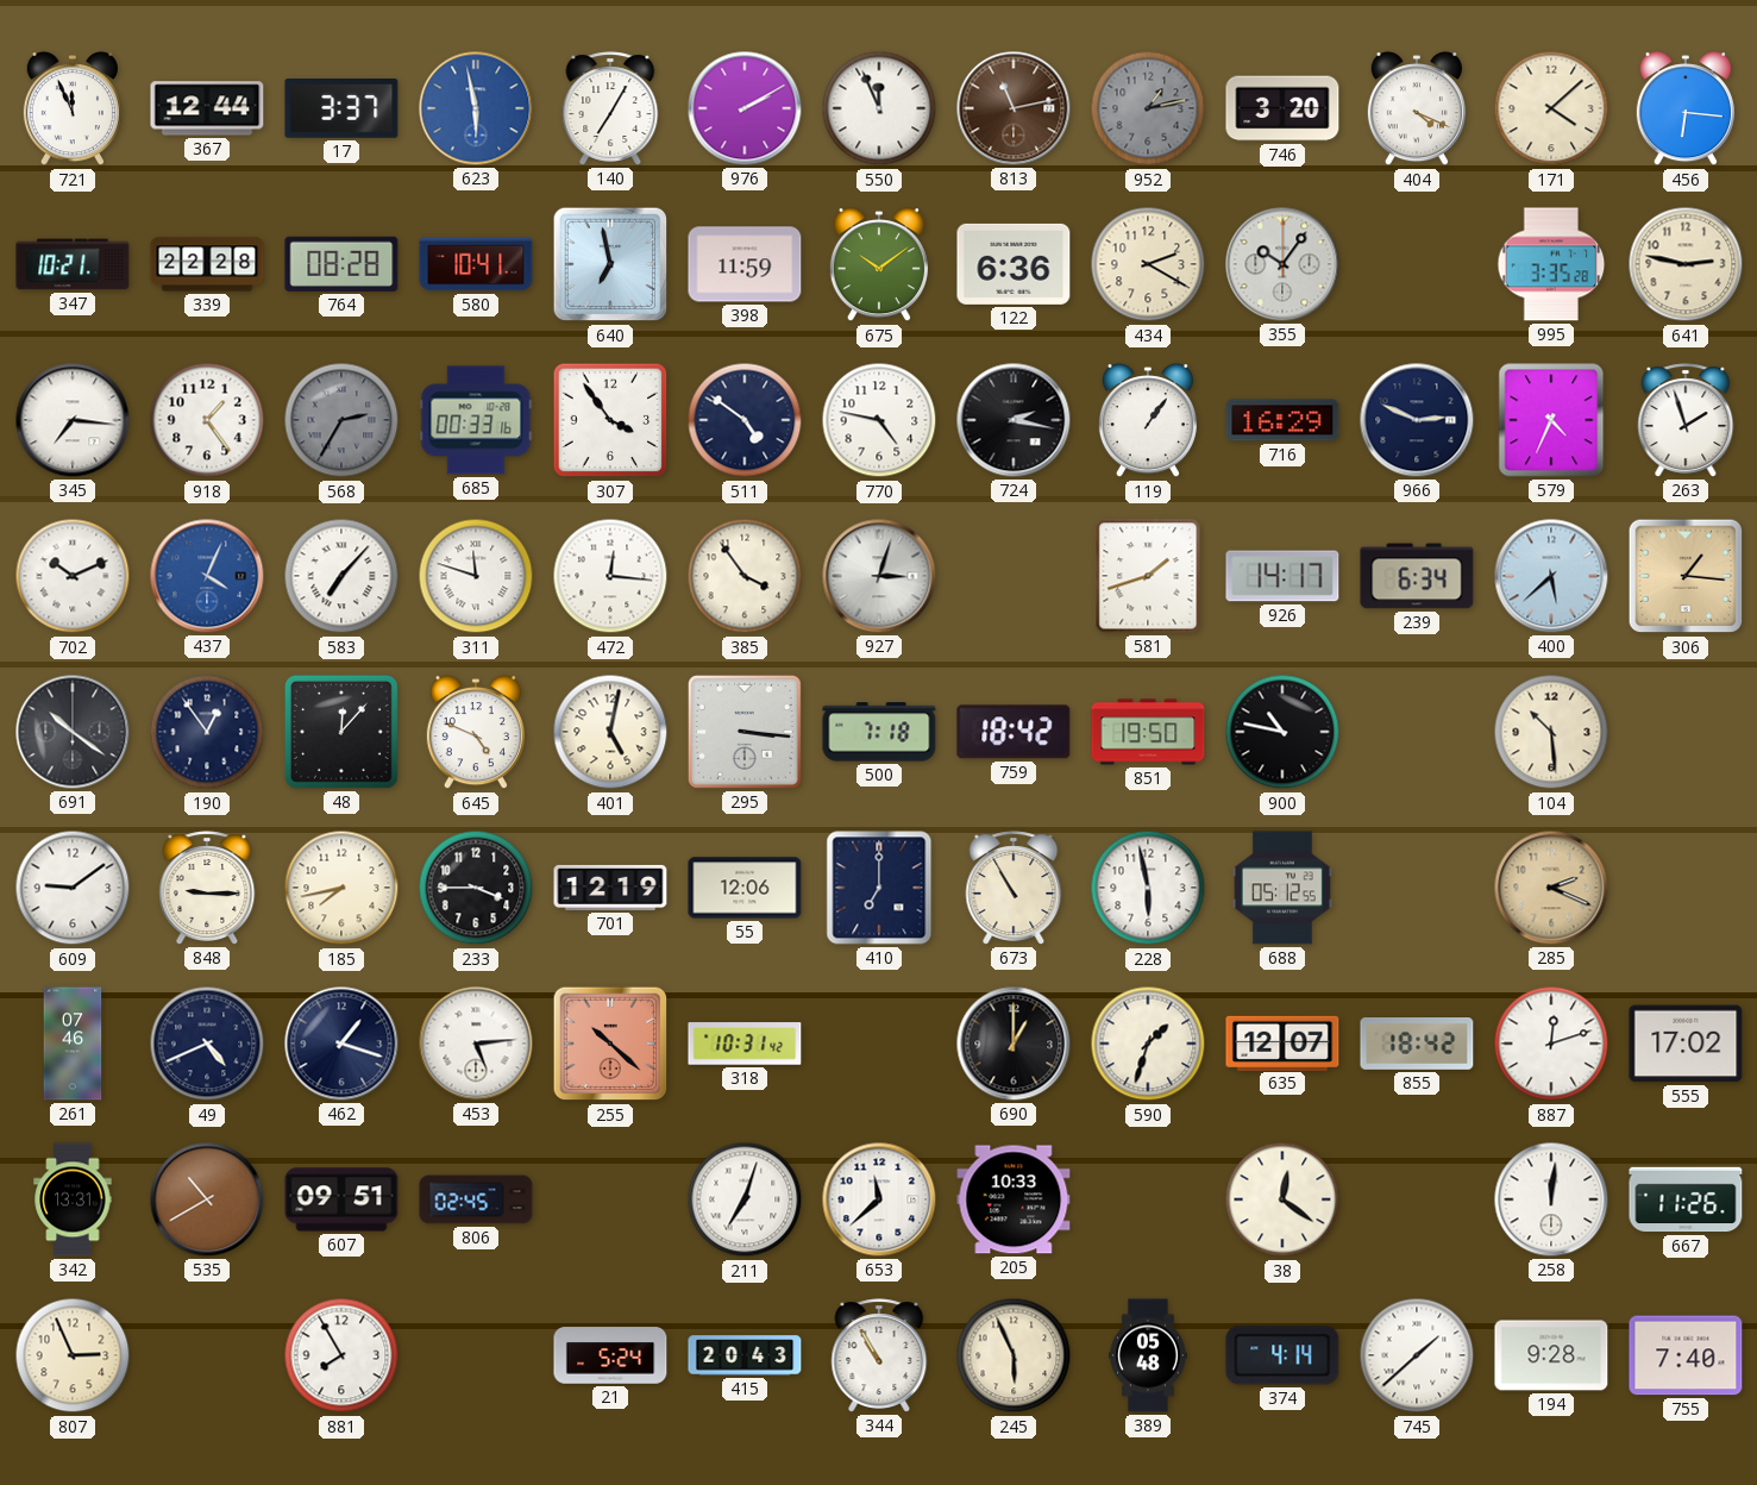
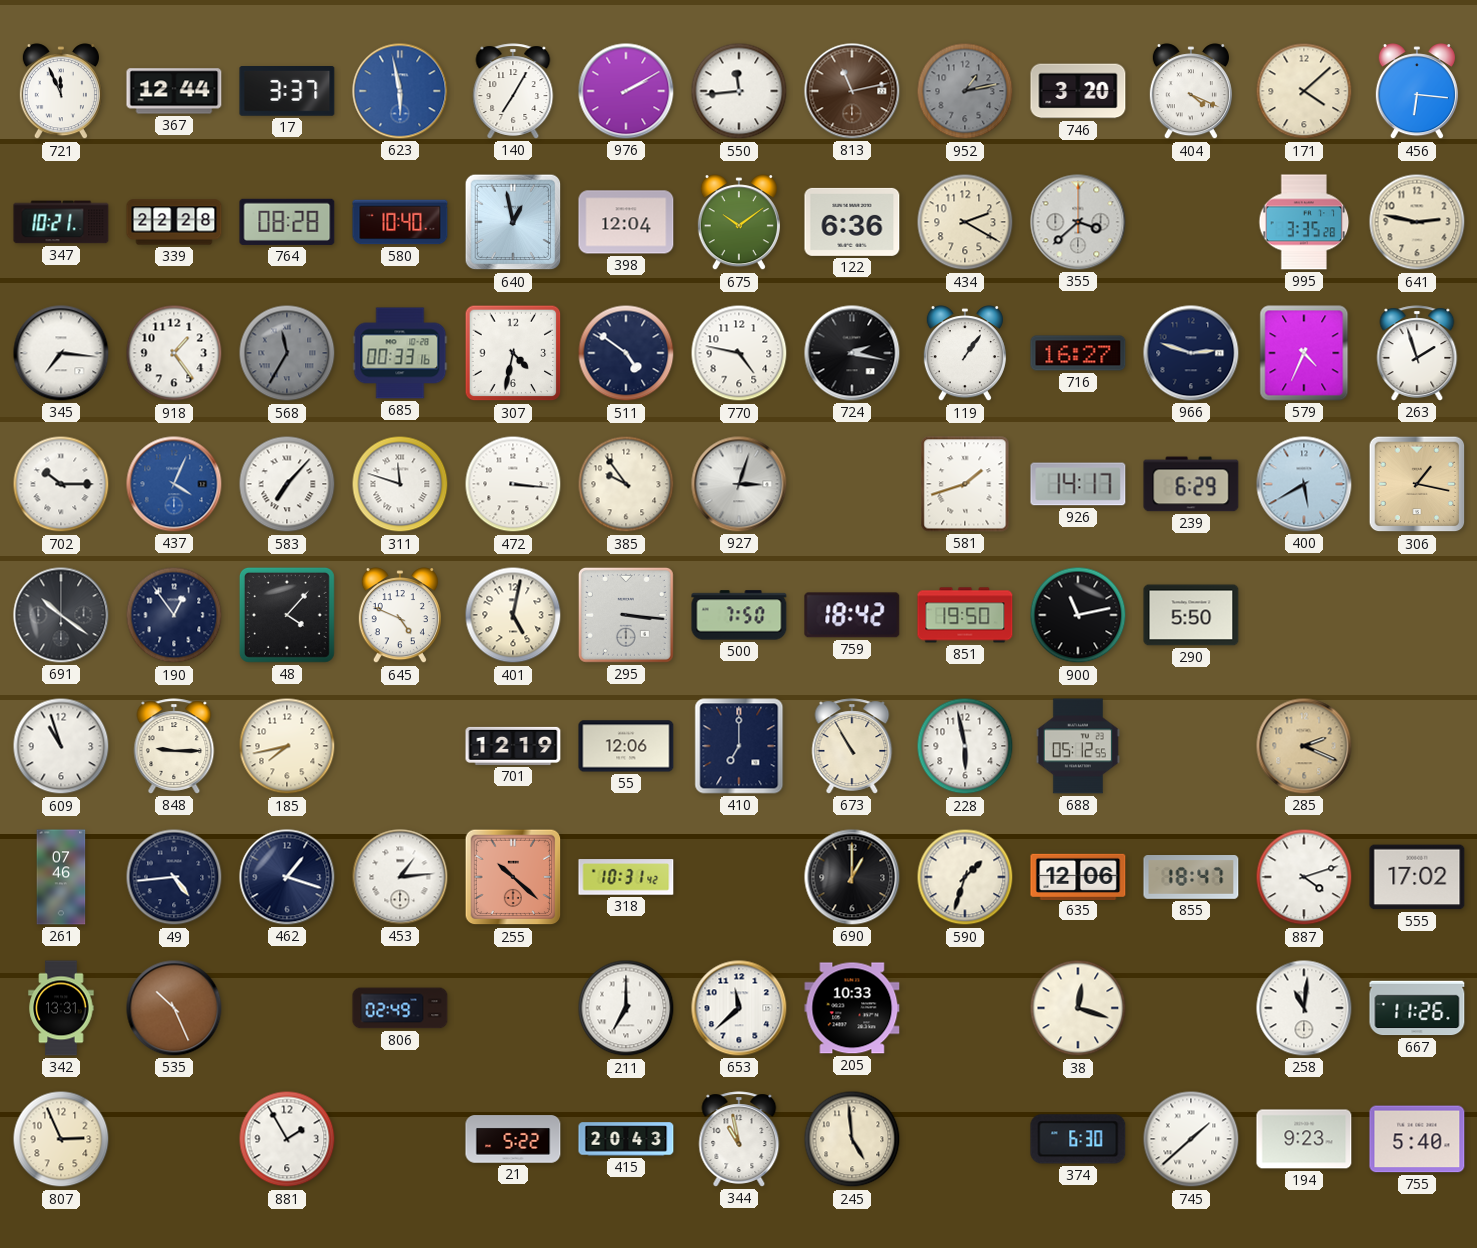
550: 11:56 -> 11:44
580: 10:41 -> 10:40
640: 6:58 -> 12:58
398: 11:59 -> 12:04
355: 10:06 -> 3:38
568: 2:35 -> 11:35
307: 3:54 -> 4:32
716: 16:29 -> 16:27
966: 2:49 -> 2:48
702: 10:11 -> 10:15
472: 12:16 -> 3:16
385: 3:54 -> 9:54
239: 6:34 -> 6:29
400: 5:38 -> 5:40
306: 1:16 -> 1:17
48: 12:07 -> 4:07
500: 7:18 -> 7:50
900: 10:47 -> 11:13
290: none -> 5:50
104: 10:29 -> none
609: 9:09 -> 10:57
233: 3:45 -> none
49: 4:41 -> 4:44
453: 5:14 -> 1:14
635: 12:07 -> 12:06
855: 18:42 -> 18:47
887: 12:12 -> 4:12
535: 10:40 -> 10:26
607: 09:51 -> none
806: 02:45 -> 02:49
211: 7:03 -> 7:00
38: 12:21 -> 12:18
258: 12:01 -> 11:01
881: 7:55 -> 1:55
21: 5:24 -> 5:22
344: 10:55 -> 10:58
245: 5:56 -> 4:59
389: 05:48 -> none
374: 4:14 -> 6:30
194: 9:28 -> 9:23
755: 7:40 -> 5:40
